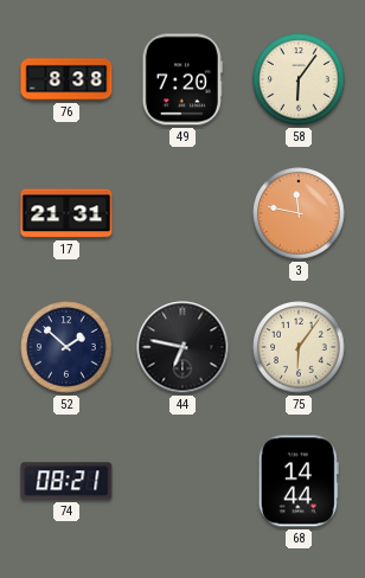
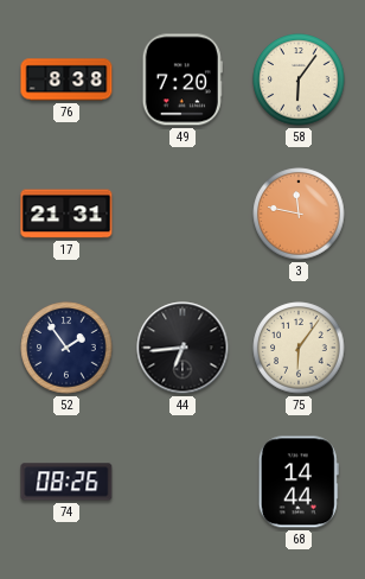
52: 1:52 -> 1:54
44: 6:47 -> 6:44
74: 08:21 -> 08:26
